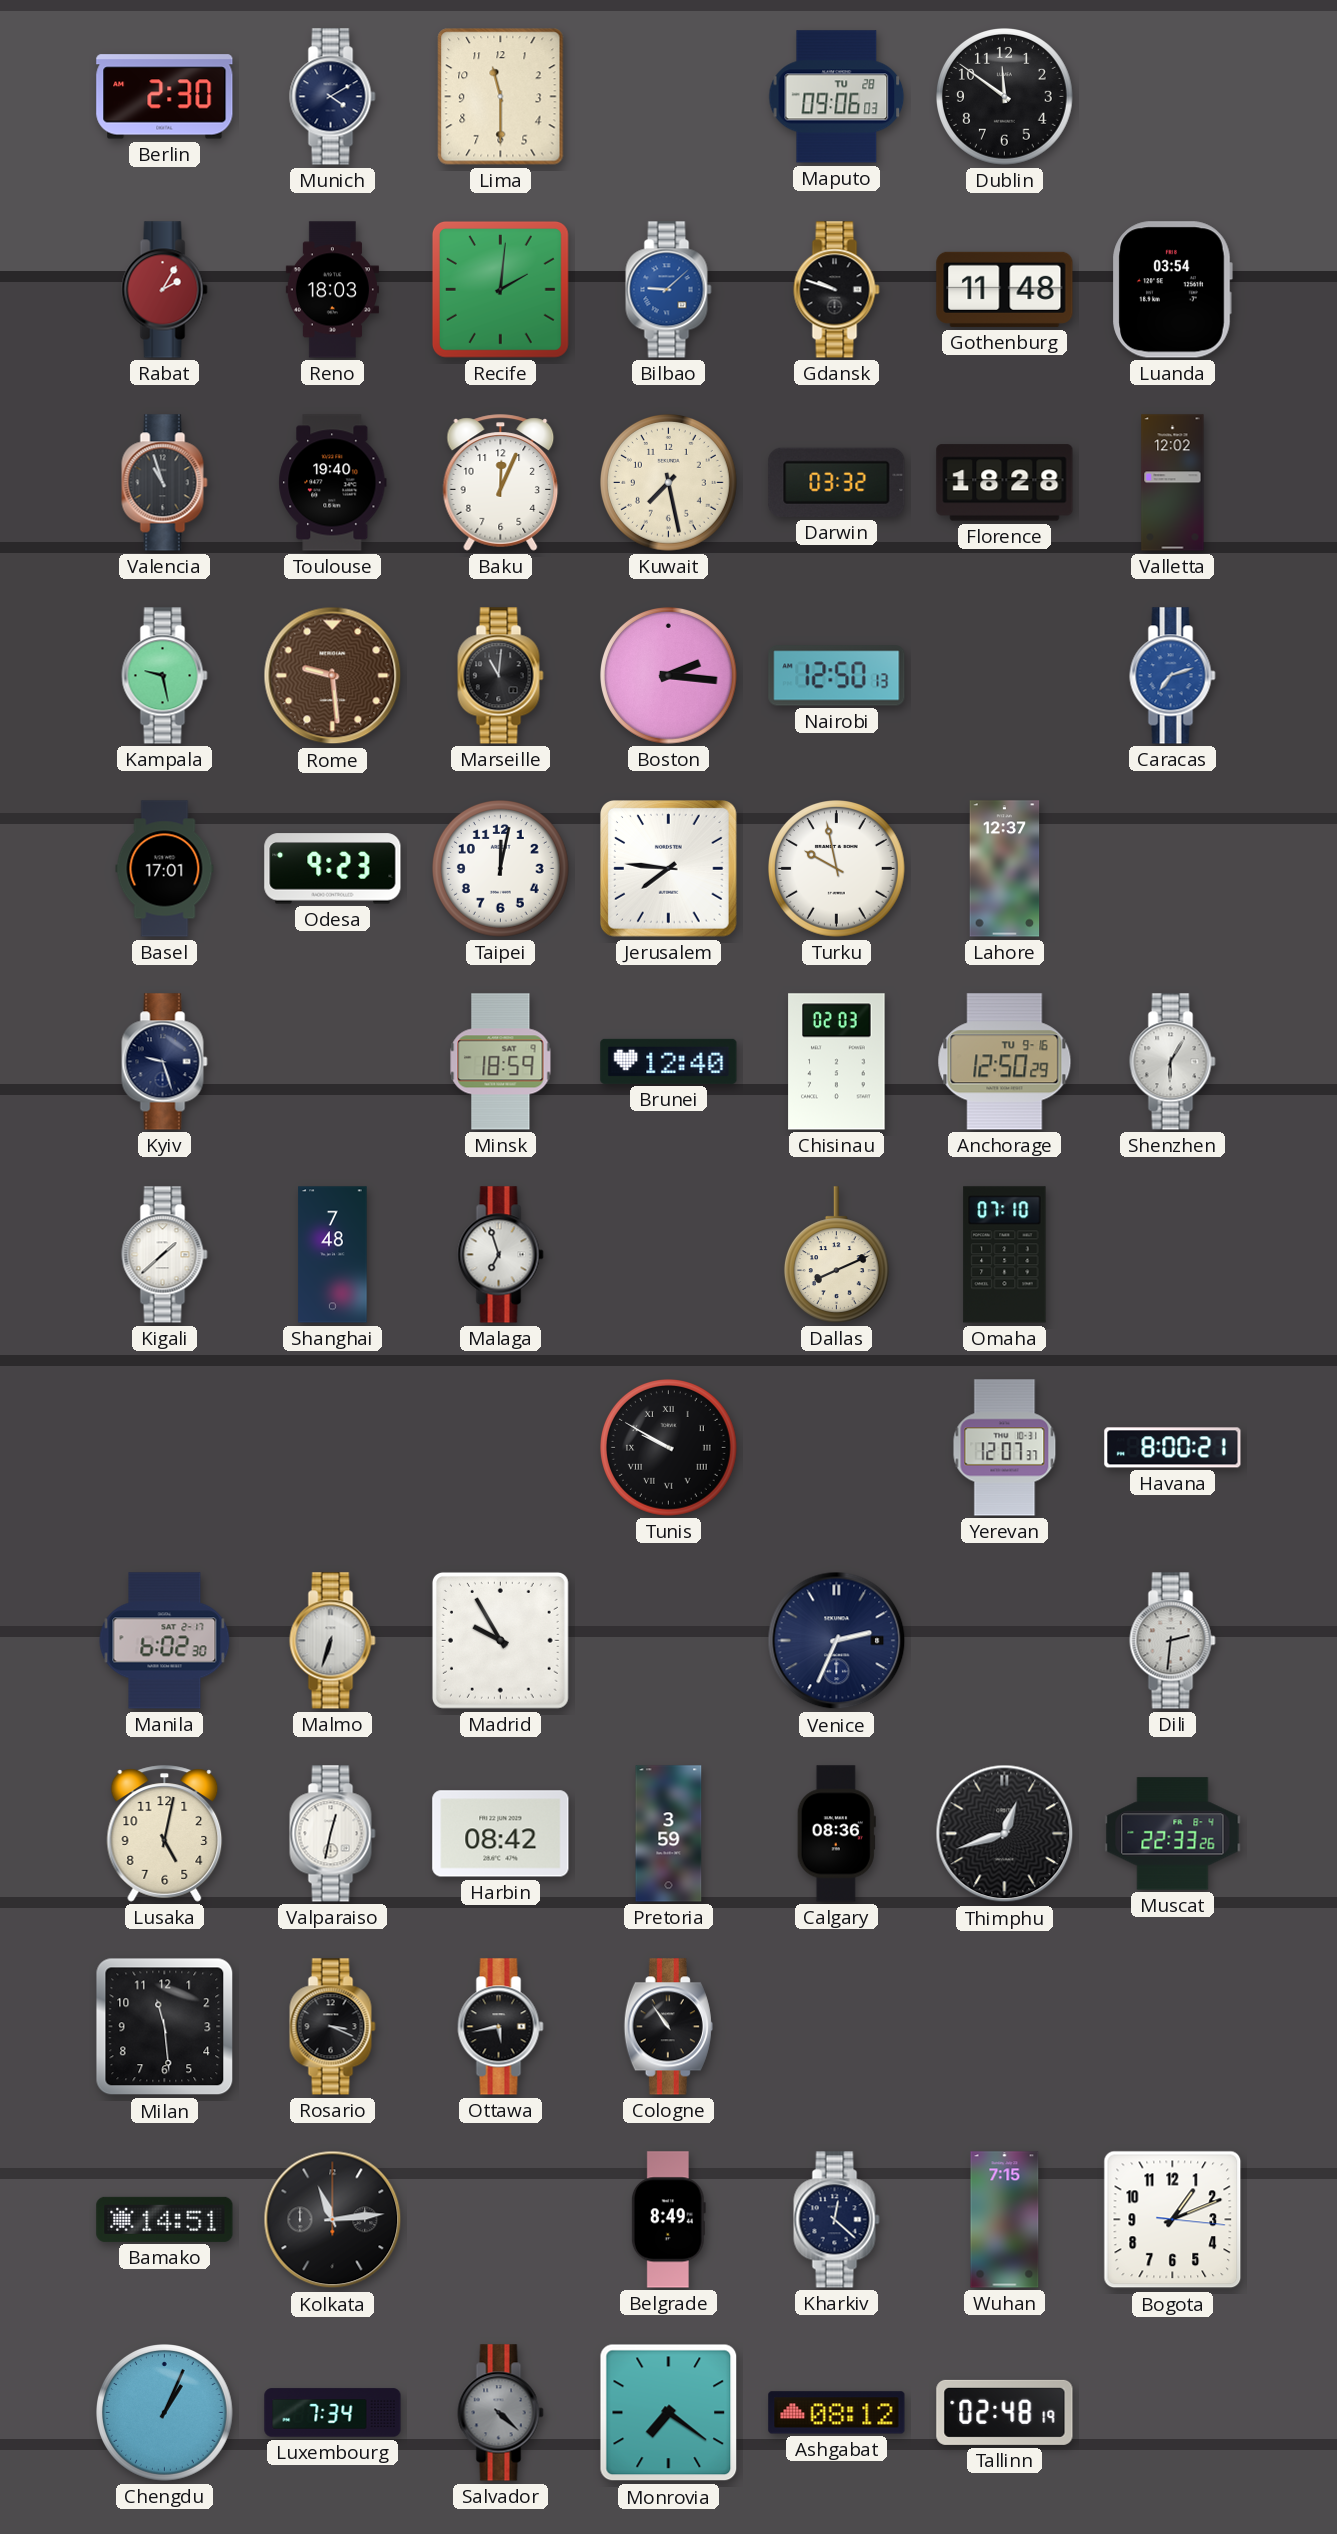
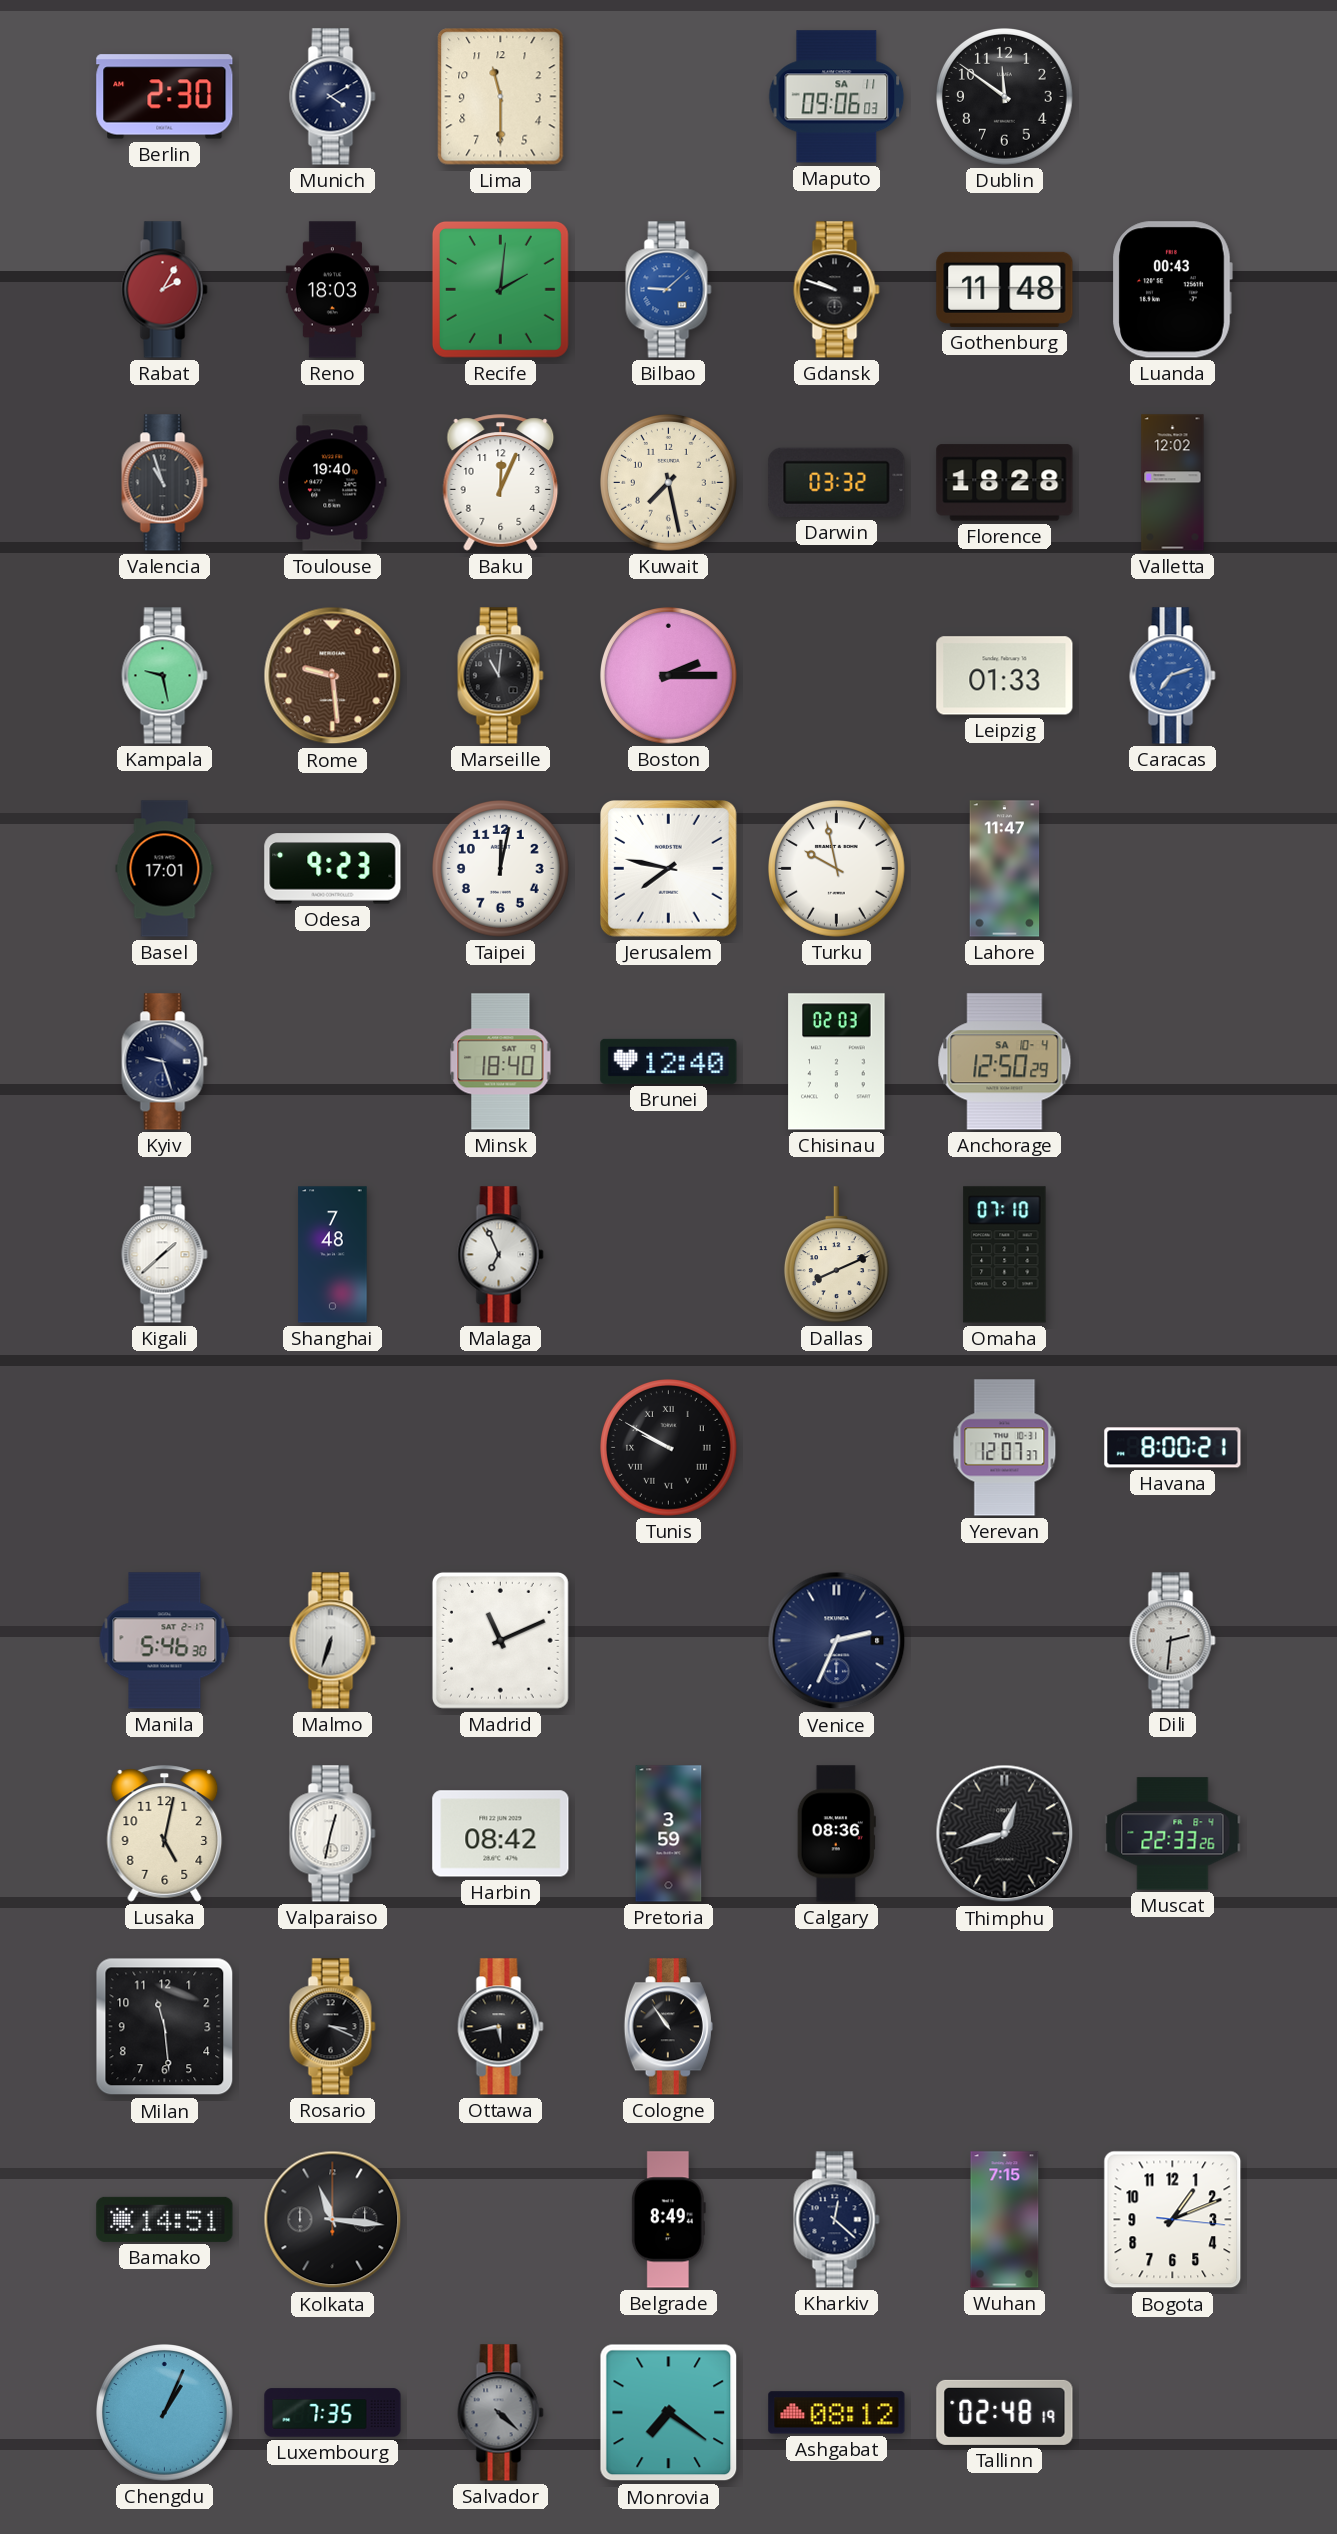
Maputo date: TU 28 -> SA 11
Luanda: 03:54 -> 00:43
Boston: 2:16 -> 2:15
Nairobi: 12:50 -> none
Leipzig: none -> 01:33
Jerusalem: 7:46 -> 7:47
Lahore: 12:37 -> 11:47
Minsk: 18:59 -> 18:40
Anchorage date: TU 9-16 -> SA 10-4
Shenzhen: 6:05 -> none
Malaga: 6:57 -> 6:56
Manila: 6:02 -> 5:46
Madrid: 9:55 -> 11:11
Kolkata: 11:14 -> 11:16
Luxembourg: 7:34 -> 7:35
